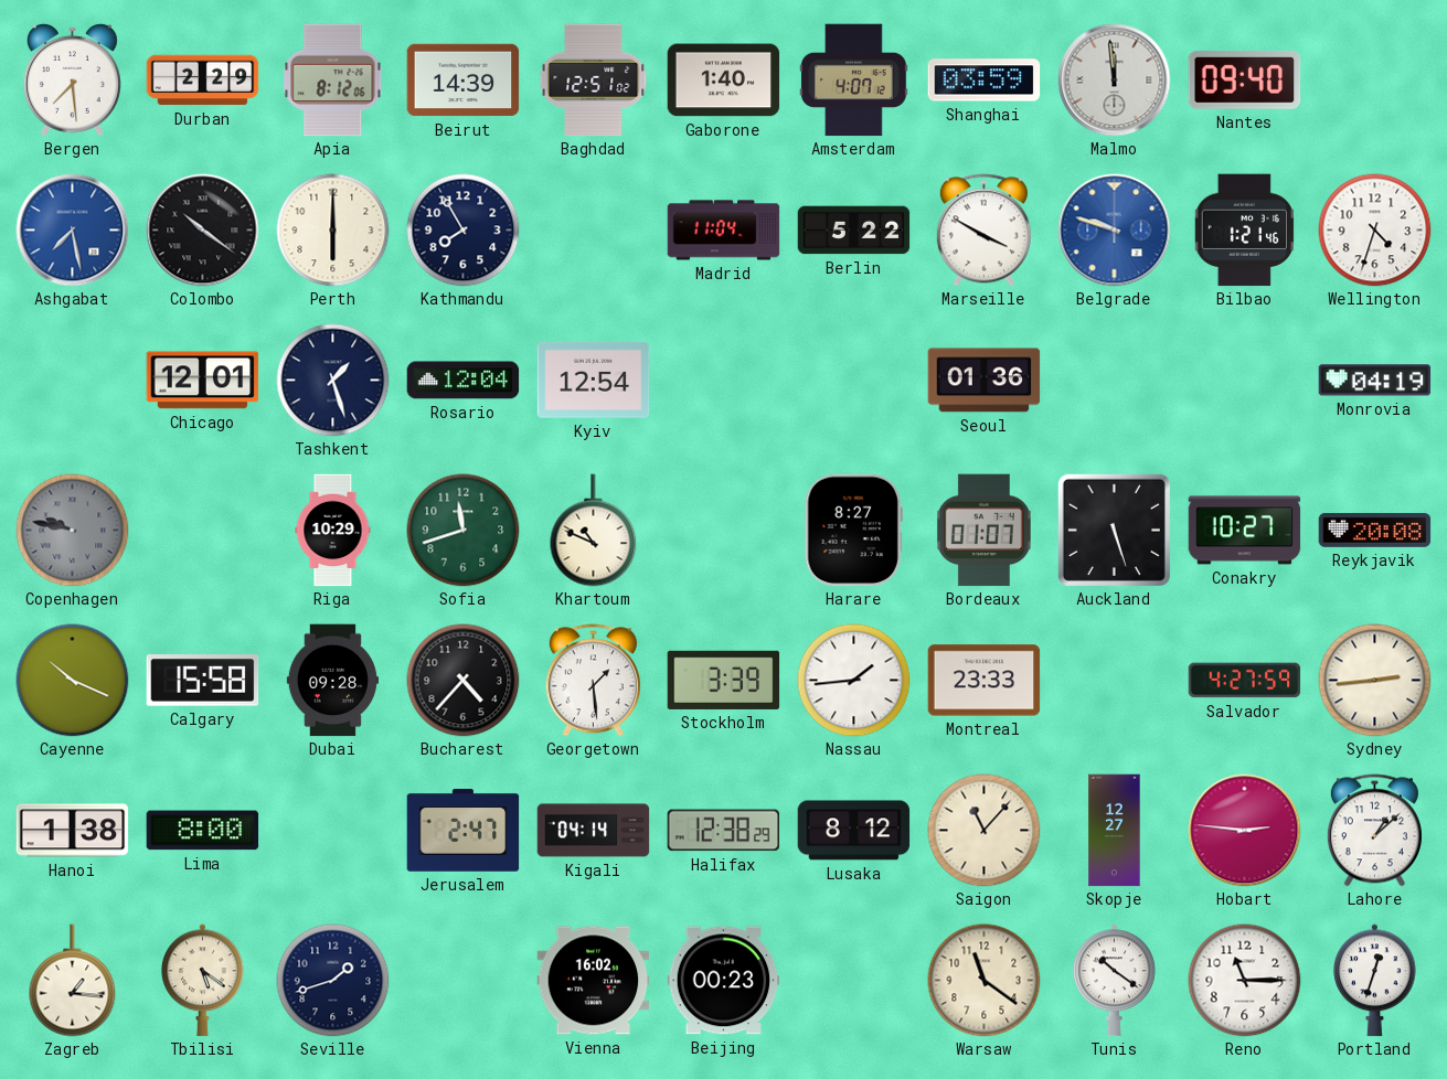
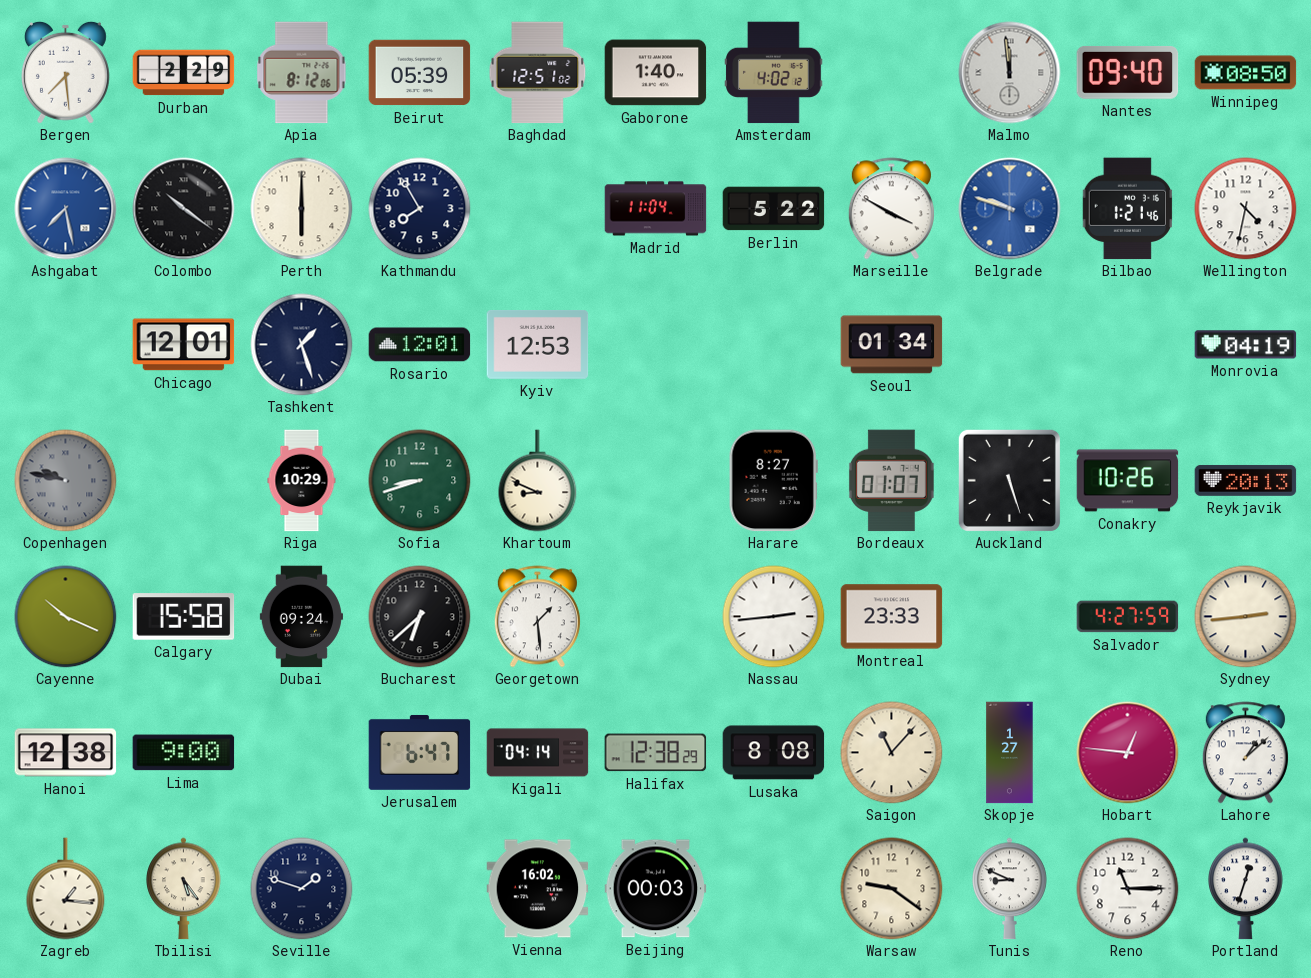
Beirut: 14:39 -> 05:39
Amsterdam: 4:07 -> 4:02
Shanghai: 03:59 -> none
Winnipeg: none -> 08:50
Wellington: 4:33 -> 4:32
Rosario: 12:04 -> 12:01
Kyiv: 12:54 -> 12:53
Seoul: 01:36 -> 01:34
Sofia: 11:42 -> 8:42
Khartoum: 10:49 -> 8:49
Conakry: 10:27 -> 10:26
Reykjavik: 20:08 -> 20:13
Dubai: 09:28 -> 09:24
Bucharest: 4:37 -> 6:38
Stockholm: 3:39 -> none
Nassau: 1:44 -> 2:44
Hanoi: 1:38 -> 12:38
Lima: 8:00 -> 9:00
Jerusalem: 2:47 -> 6:47
Lusaka: 8:12 -> 8:08
Skopje: 12:27 -> 1:27
Hobart: 2:46 -> 12:46
Tbilisi: 5:21 -> 5:24
Seville: 1:42 -> 1:48
Beijing: 00:23 -> 00:03
Warsaw: 11:21 -> 9:21
Tunis: 10:21 -> 8:49
